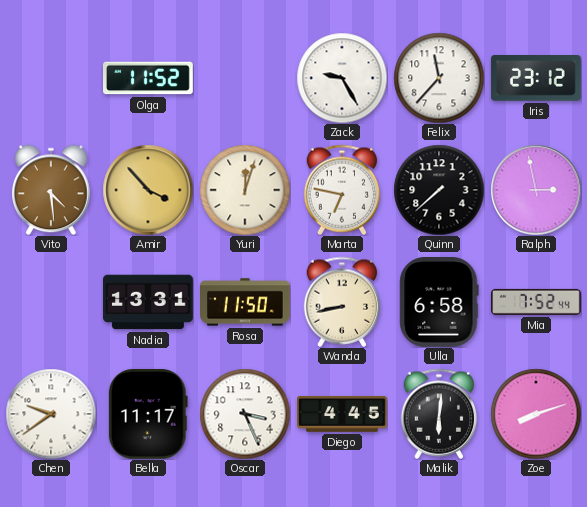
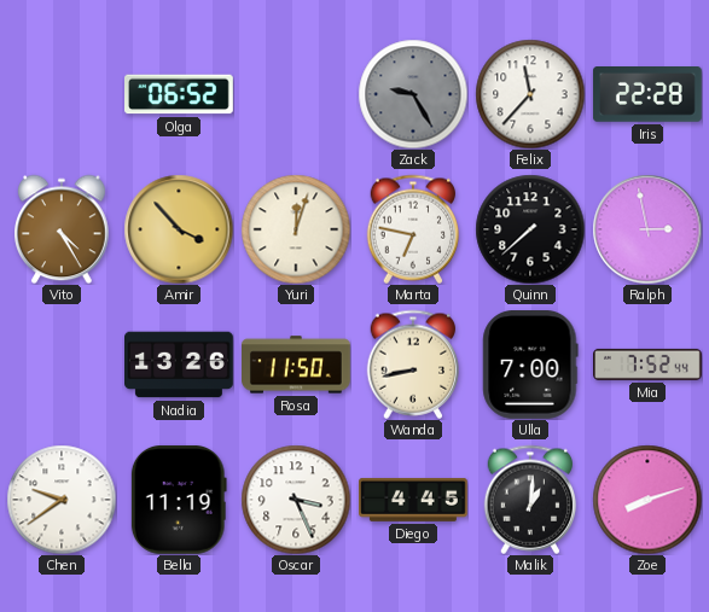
Olga: 11:52 -> 06:52
Zack dial: white -> grey
Iris: 23:12 -> 22:28
Vito: 4:29 -> 4:25
Nadia: 13:31 -> 13:26
Ulla: 6:58 -> 7:00
Bella: 11:17 -> 11:19
Malik: 6:01 -> 1:01
